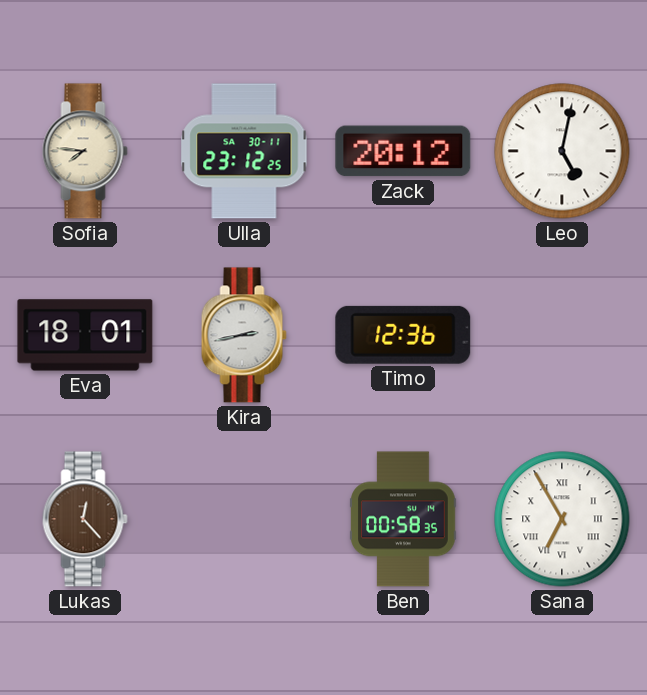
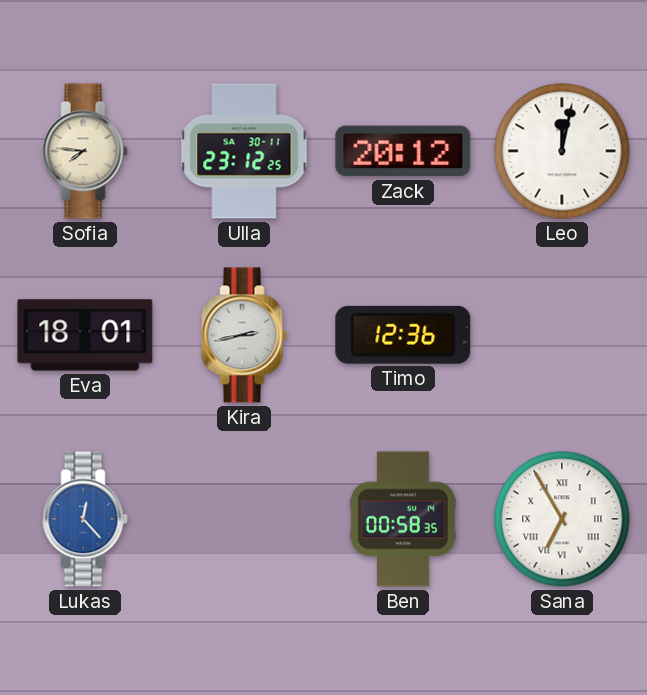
Leo: 5:02 -> 12:02
Lukas dial: brown -> blue
